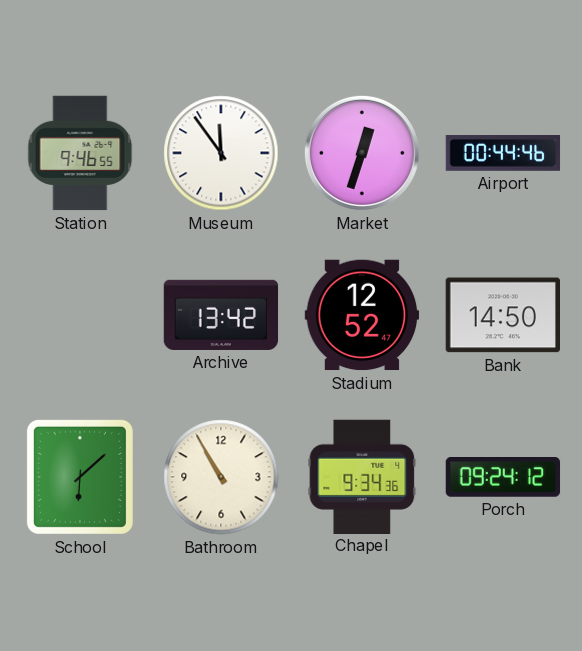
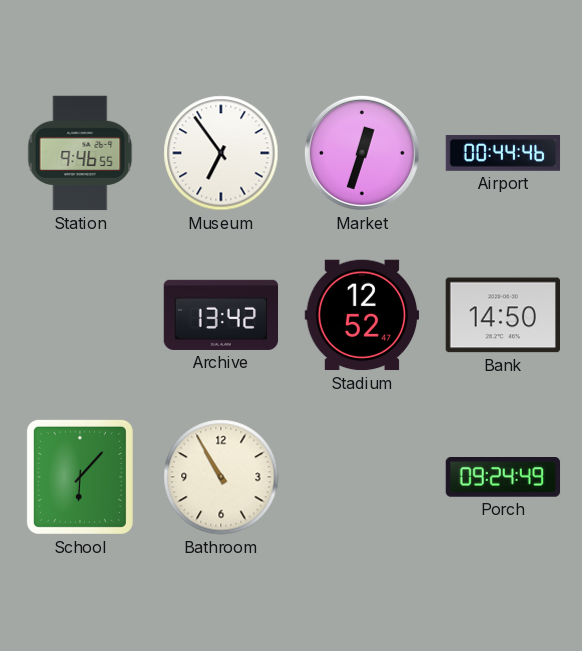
Museum: 11:54 -> 6:54
School: 6:08 -> 6:07
Chapel: 9:34 -> none
Porch: 09:24:12 -> 09:24:49
